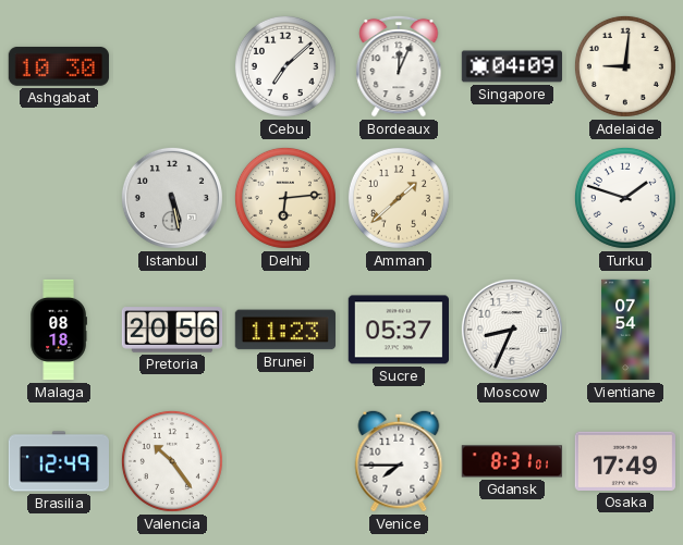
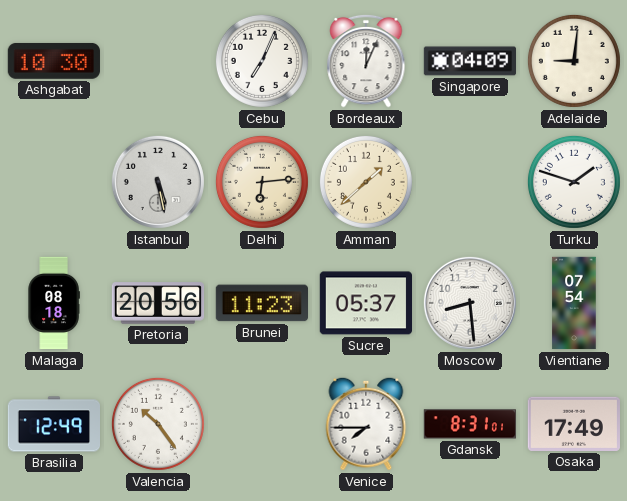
Cebu: 7:08 -> 7:04
Moscow: 8:34 -> 8:29
